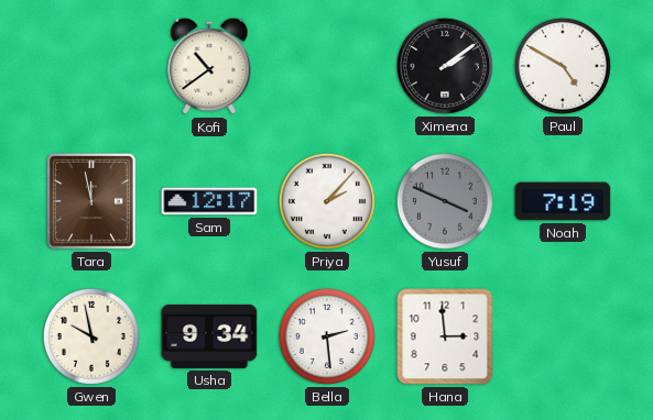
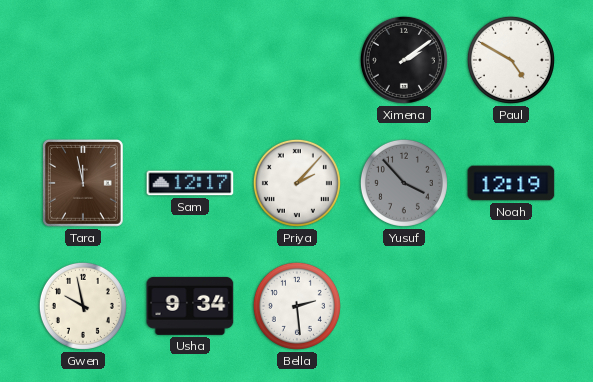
Kofi: 10:39 -> none
Yusuf: 3:49 -> 3:53
Noah: 7:19 -> 12:19
Hana: 2:59 -> none
